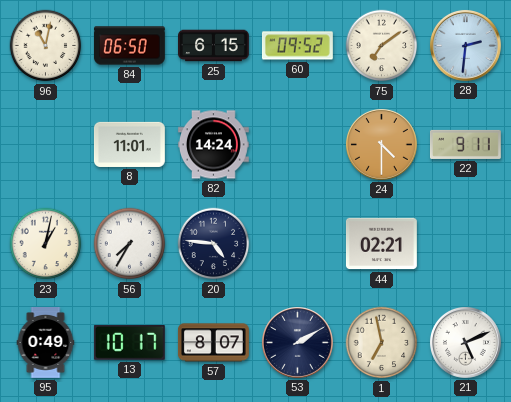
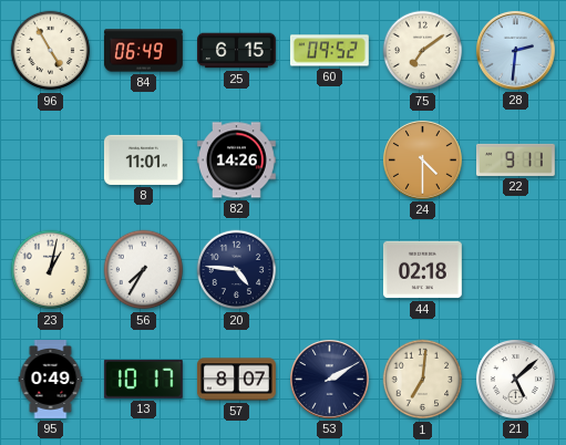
96: 11:02 -> 4:55
84: 06:50 -> 06:49
82: 14:24 -> 14:26
44: 02:21 -> 02:18
1: 6:58 -> 7:01
21: 5:11 -> 5:08
